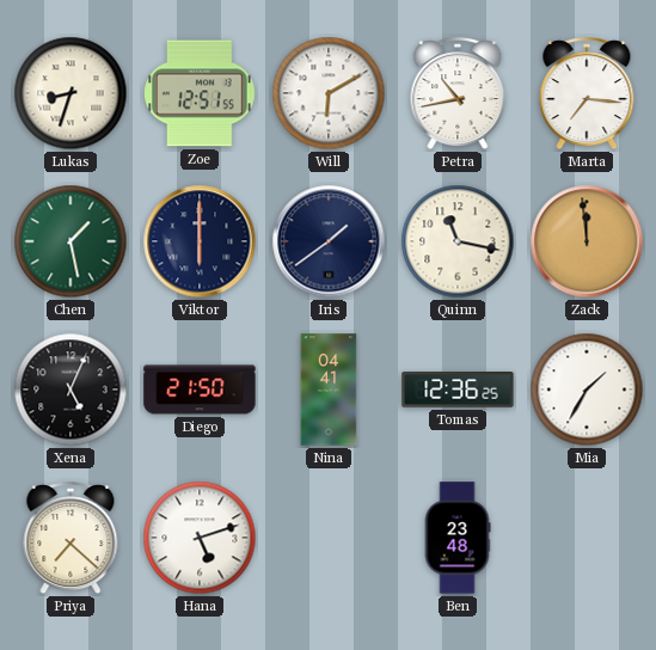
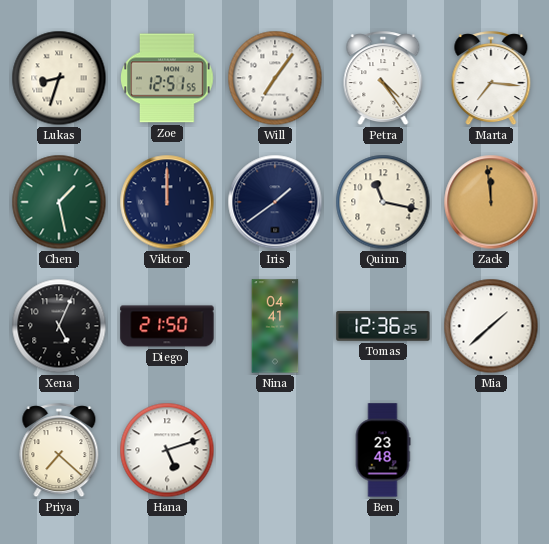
Will: 6:10 -> 7:06
Petra: 10:43 -> 4:24
Viktor: 6:00 -> 12:00
Mia: 1:35 -> 1:38
